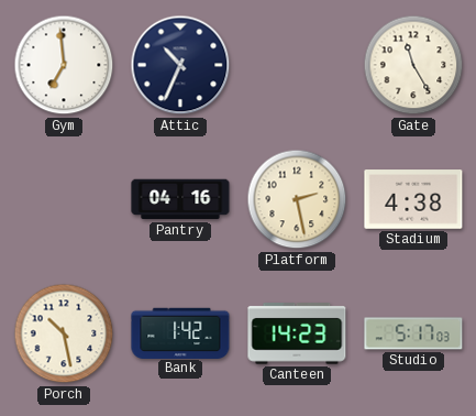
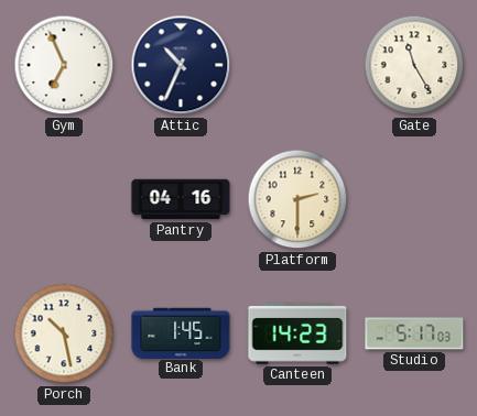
Gym: 6:59 -> 6:56
Platform: 2:28 -> 2:30
Stadium: 4:38 -> none
Bank: 1:42 -> 1:45
